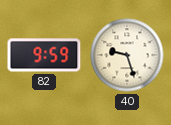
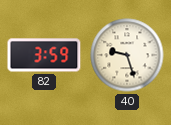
82: 9:59 -> 3:59
